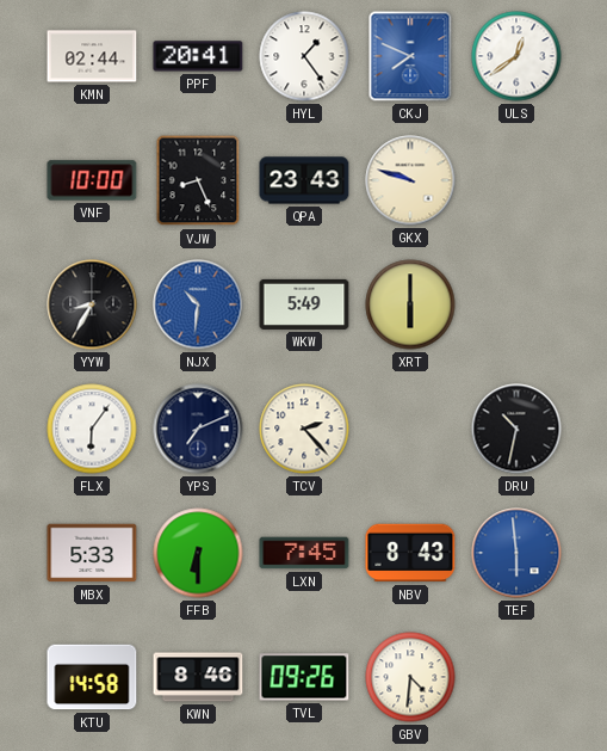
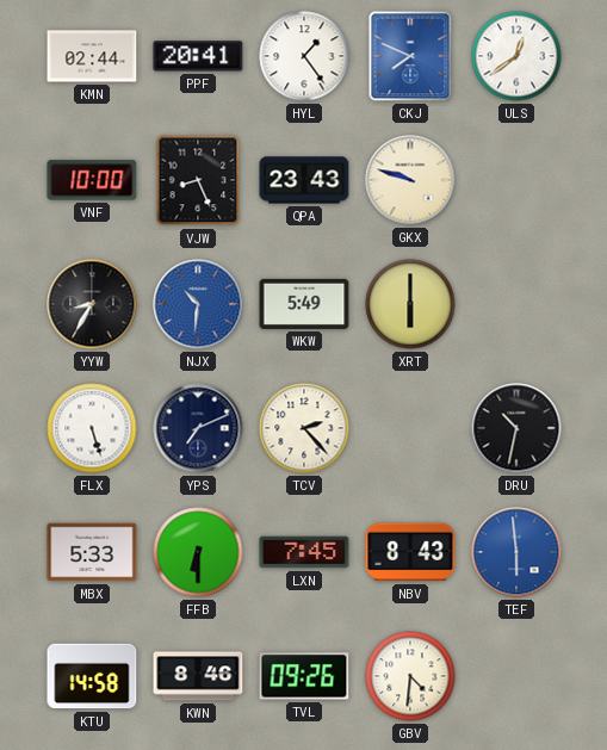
FLX: 6:06 -> 5:27
